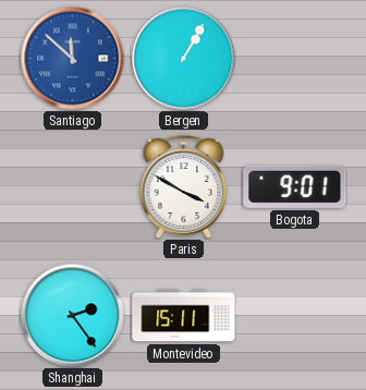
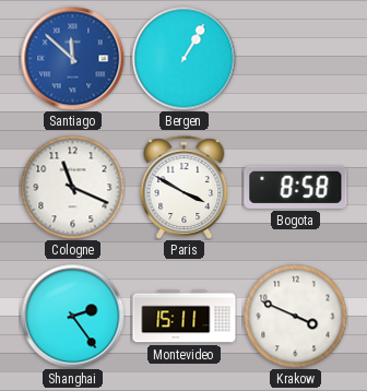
Cologne: none -> 11:19
Bogota: 9:01 -> 8:58
Krakow: none -> 3:49
